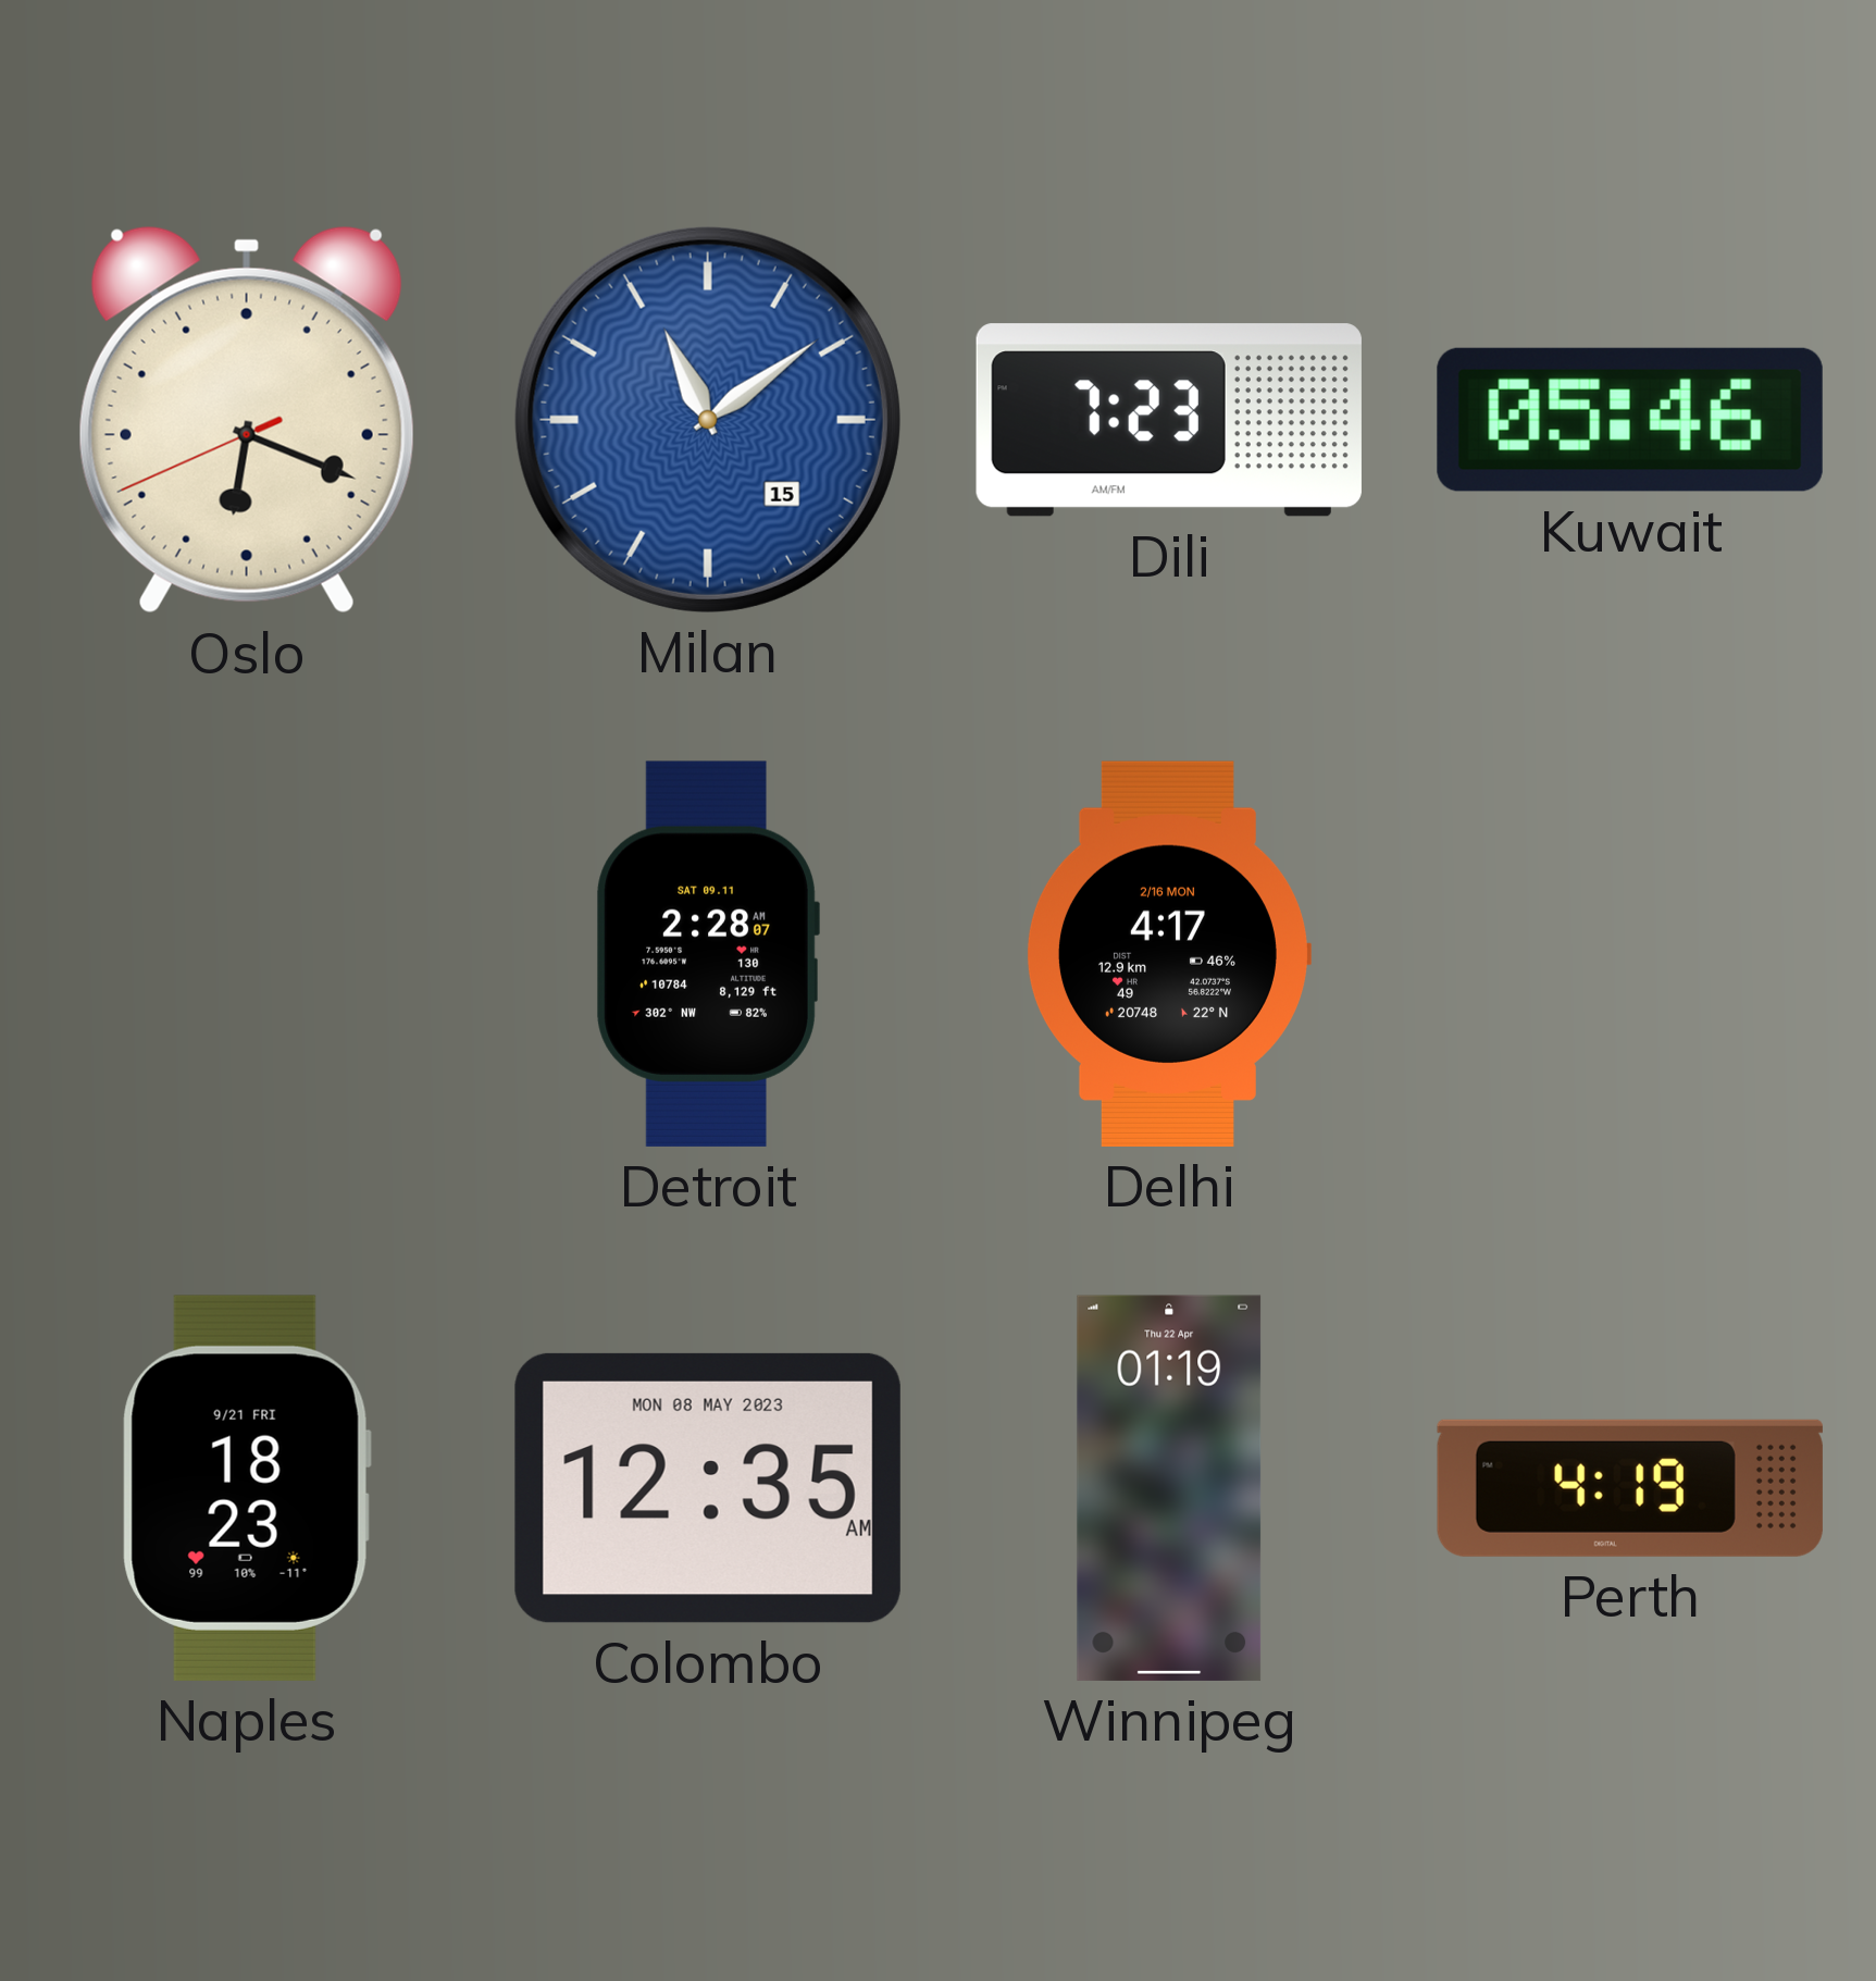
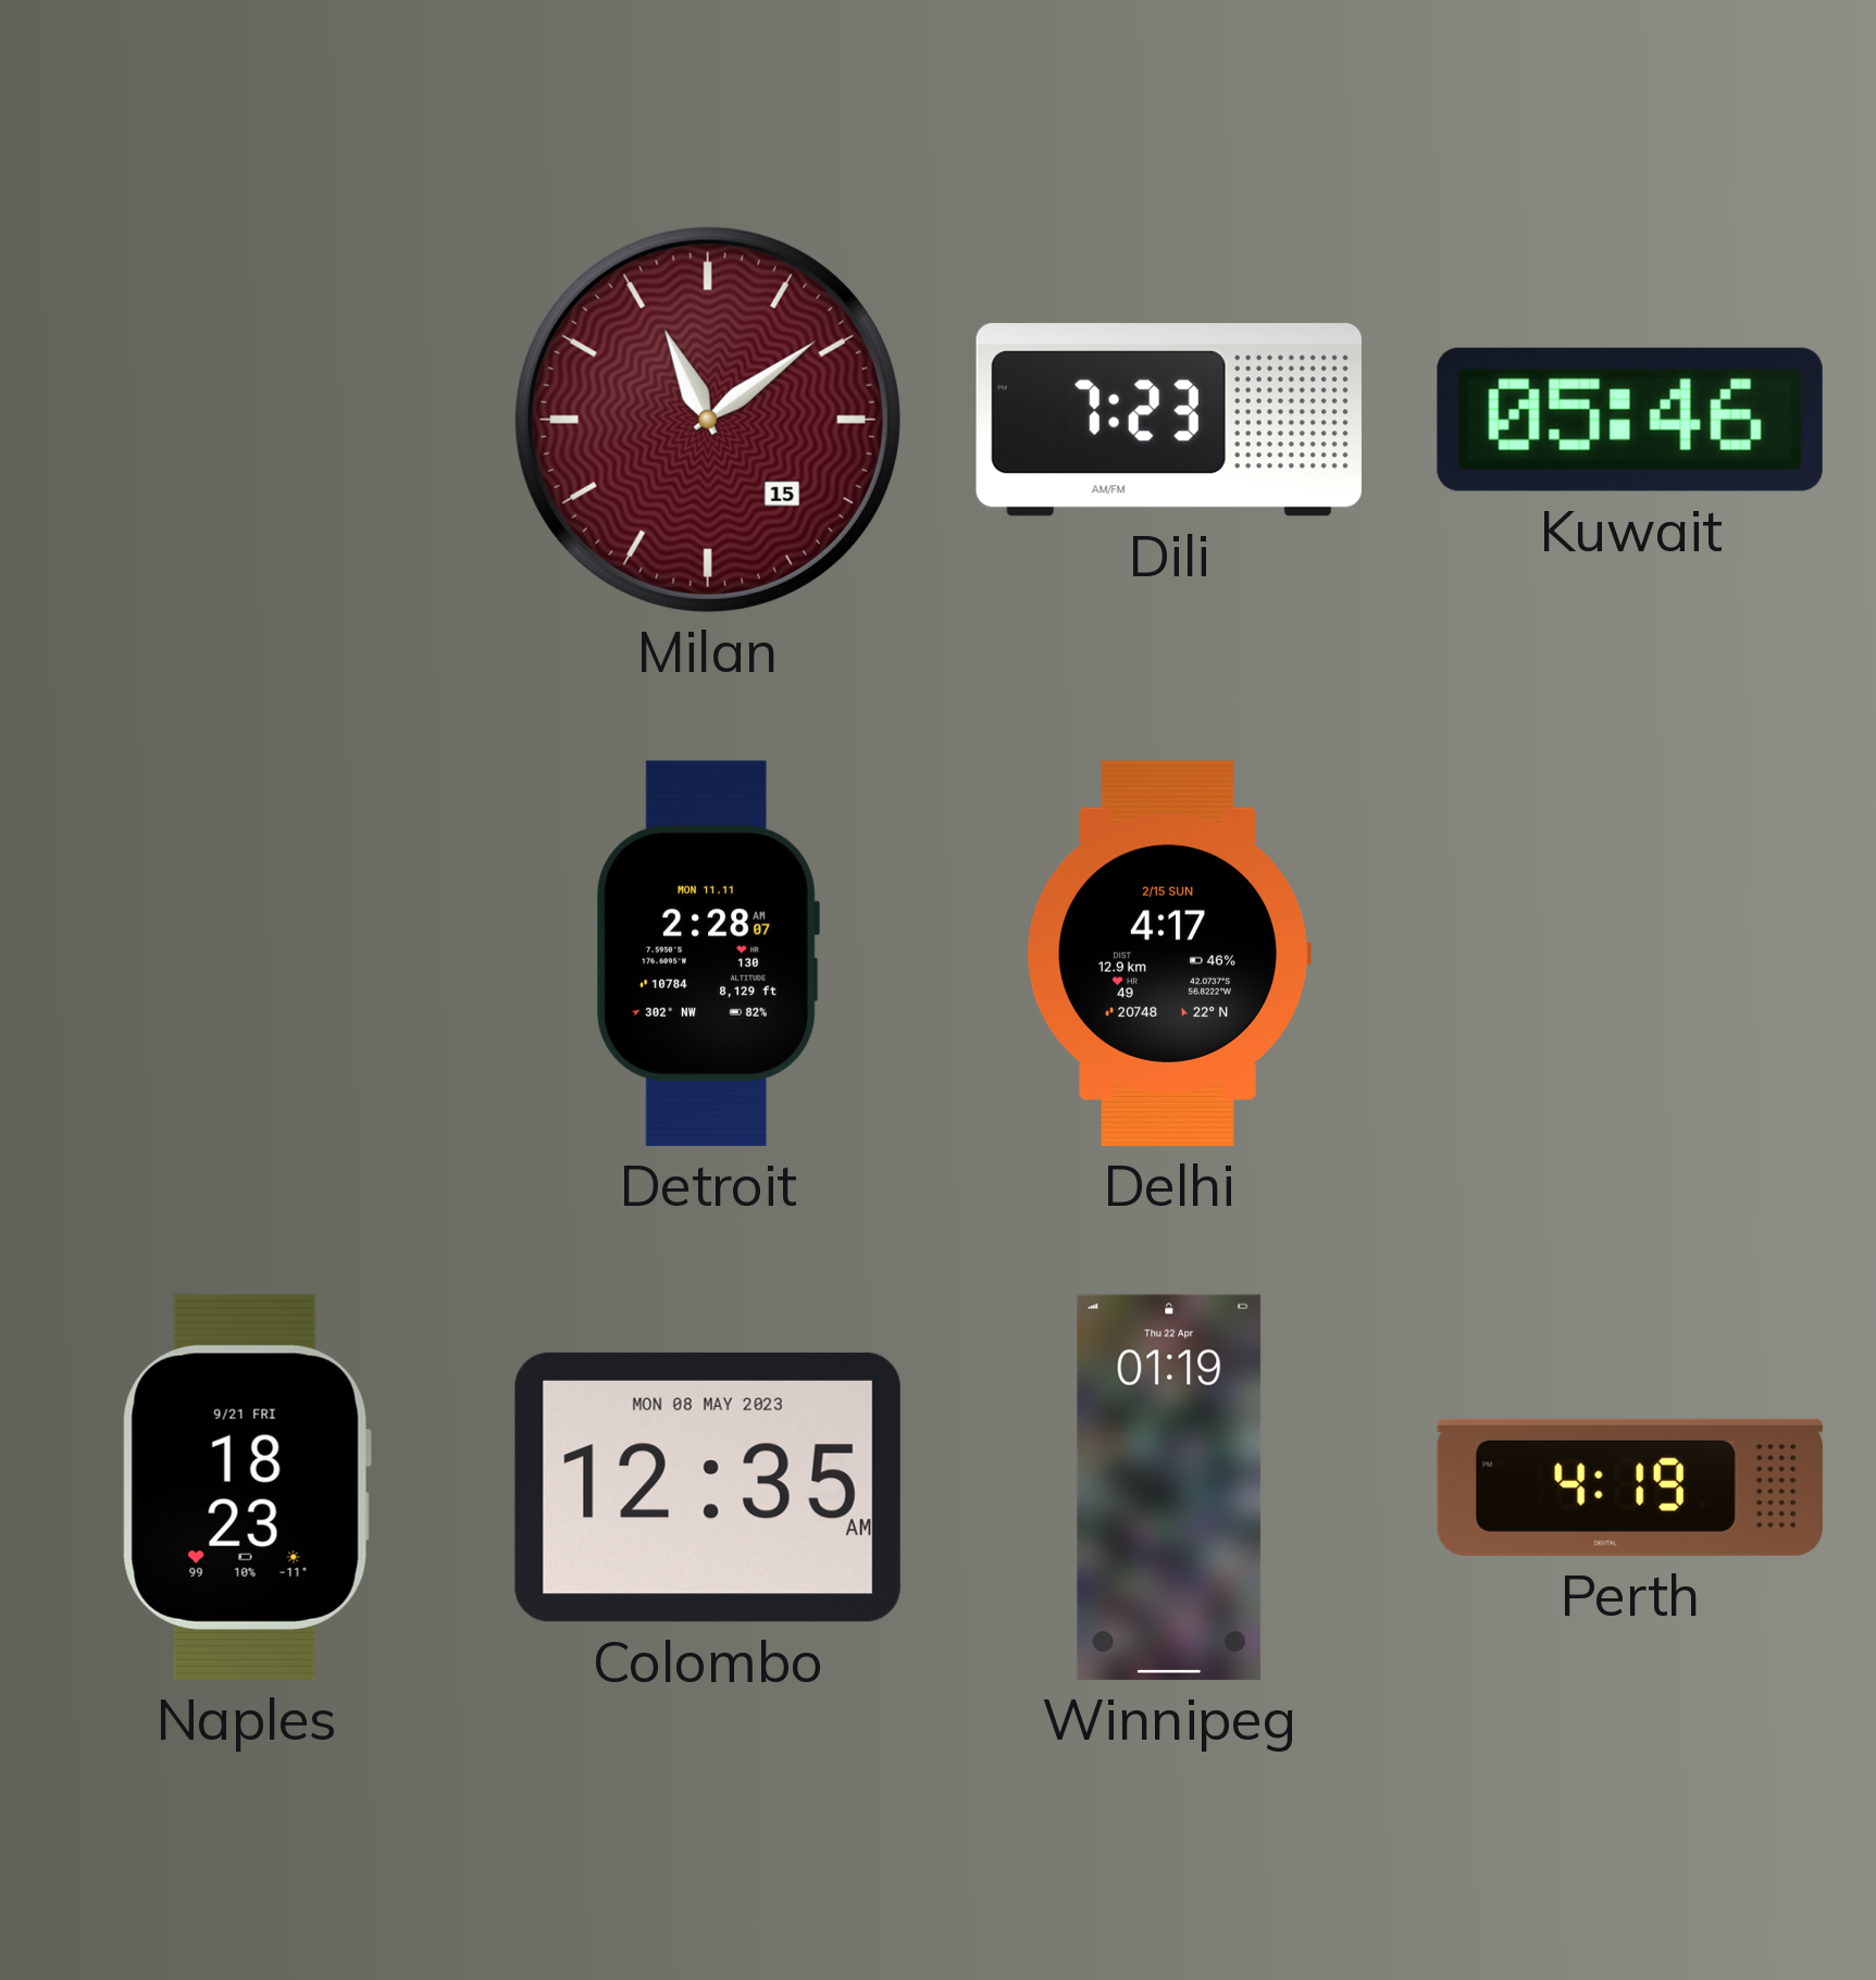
Oslo: 6:18 -> none
Milan dial: blue -> burgundy
Detroit date: SAT 09.11 -> MON 11.11
Delhi date: 2/16 MON -> 2/15 SUN
